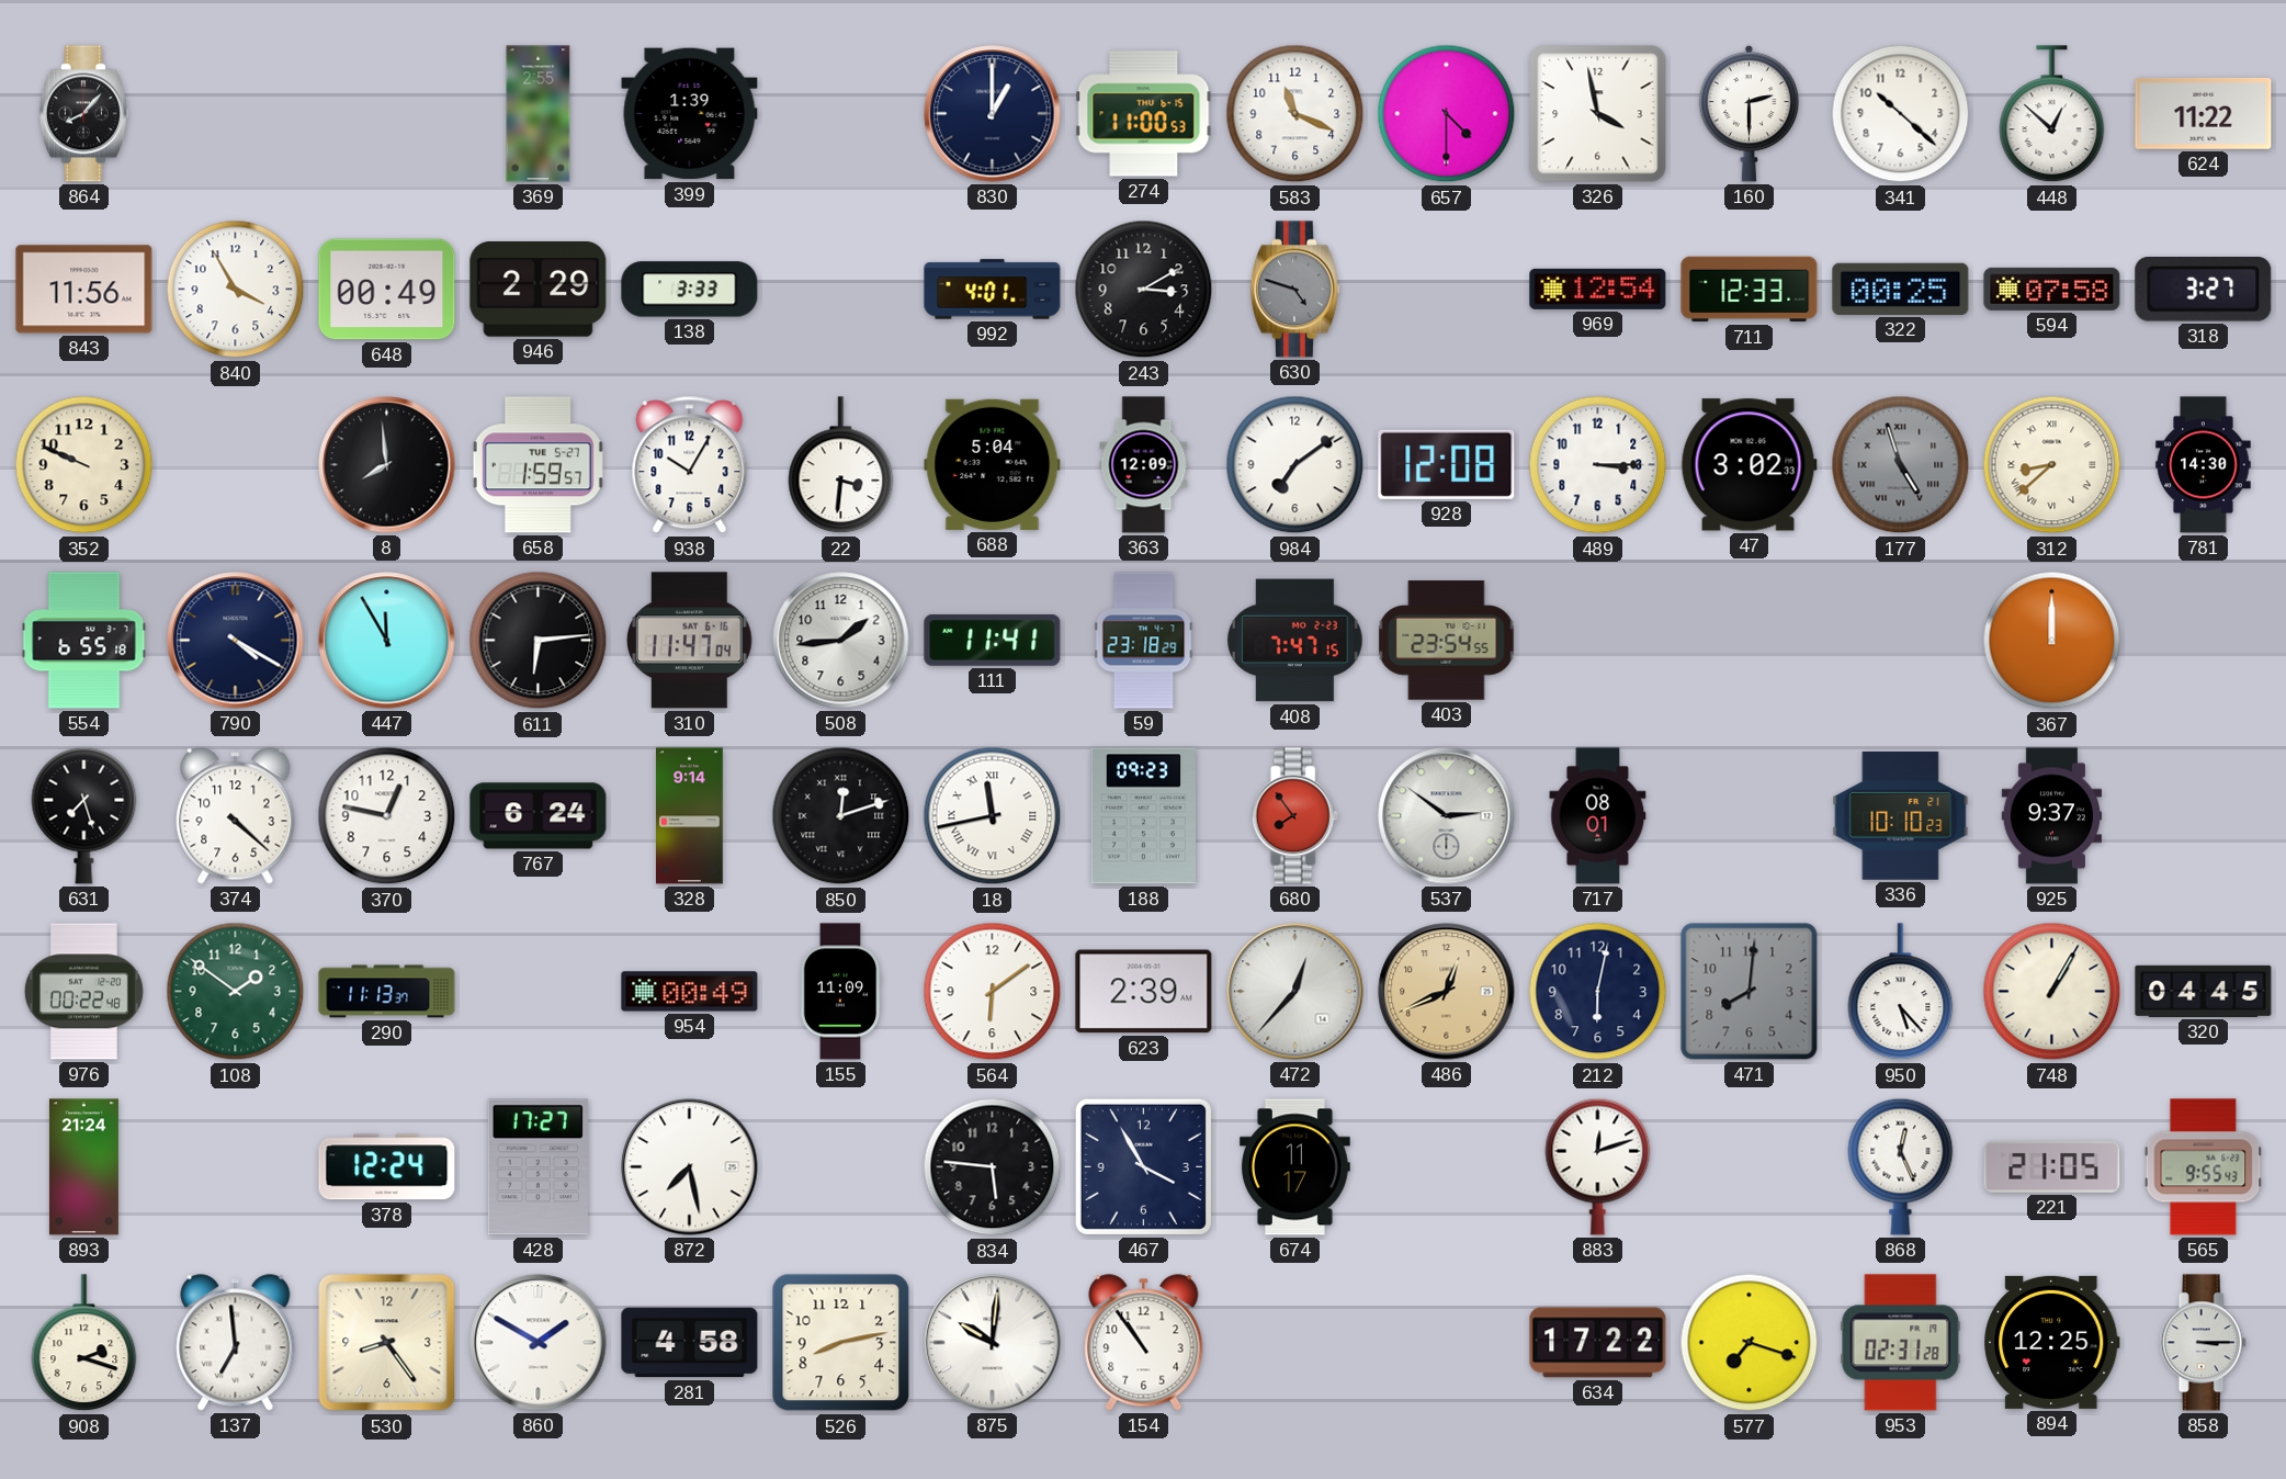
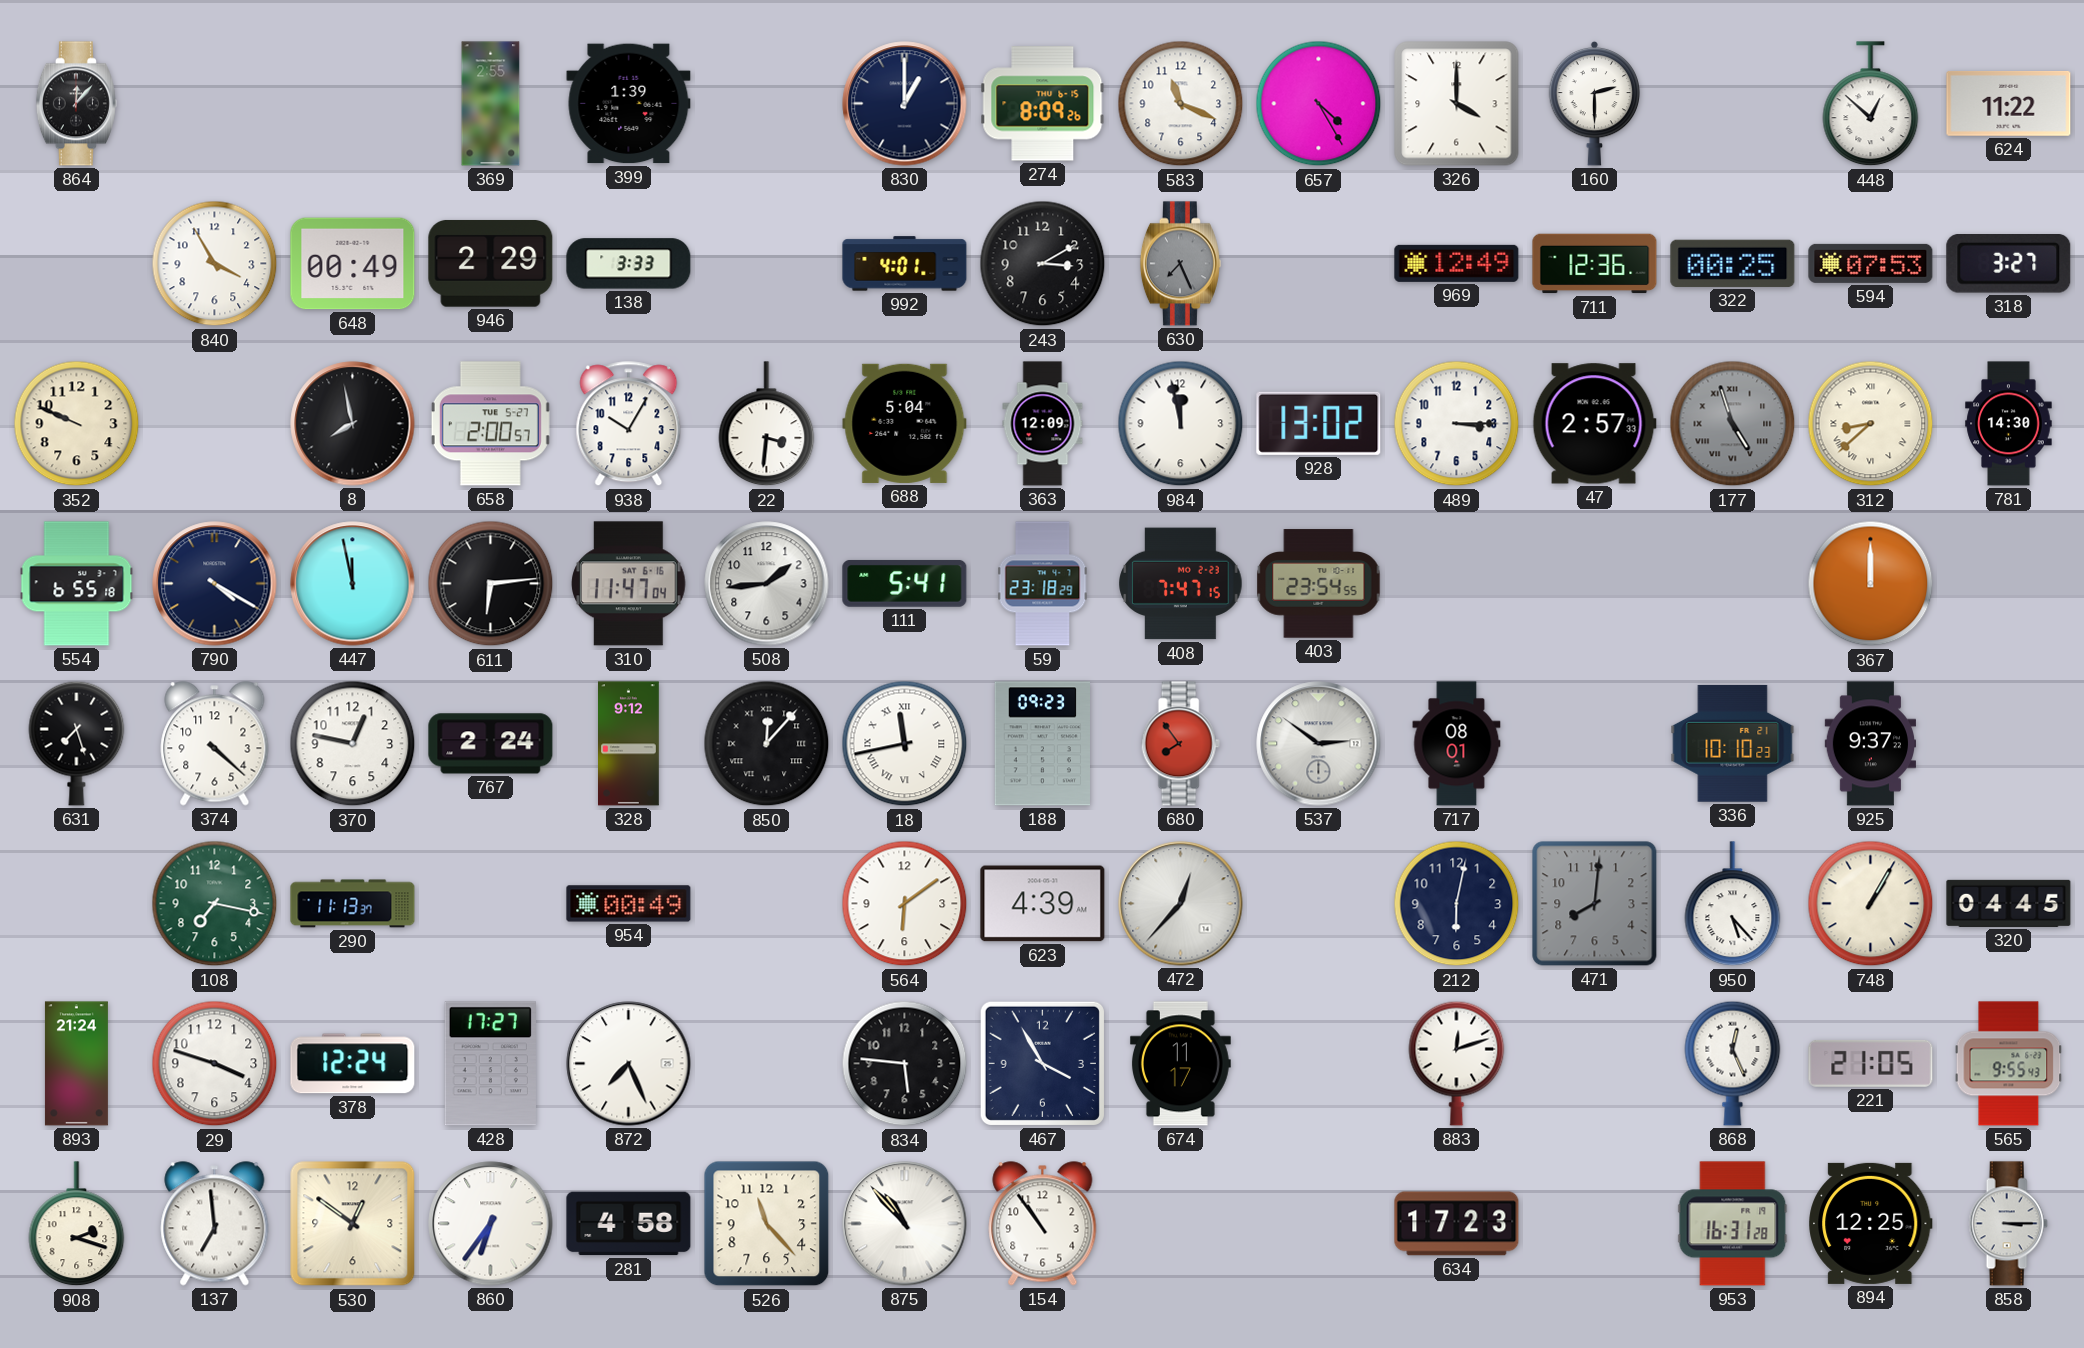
864: 8:07 -> 12:07
274: 11:00 -> 8:09
657: 4:30 -> 4:25
326: 3:58 -> 4:00
341: 10:22 -> none
843: 11:56 -> none
630: 4:48 -> 7:26
969: 12:54 -> 12:49
711: 12:33 -> 12:36
594: 07:58 -> 07:53
8: 7:59 -> 7:58
658: 1:59 -> 2:00
984: 7:09 -> 11:58
928: 12:08 -> 13:02
47: 3:02 -> 2:57
447: 11:55 -> 11:58
111: 11:41 -> 5:41
767: 6:24 -> 2:24
328: 9:14 -> 9:12
850: 12:12 -> 12:07
976: 00:22 -> none
108: 1:51 -> 7:17
155: 11:09 -> none
623: 2:39 -> 4:39
486: 12:41 -> none
29: none -> 3:48
872: 7:28 -> 7:26
530: 8:24 -> 12:51
860: 1:50 -> 6:36
526: 8:13 -> 11:23
875: 10:01 -> 10:53
634: 17:22 -> 17:23
577: 7:18 -> none
953: 02:31 -> 16:31
